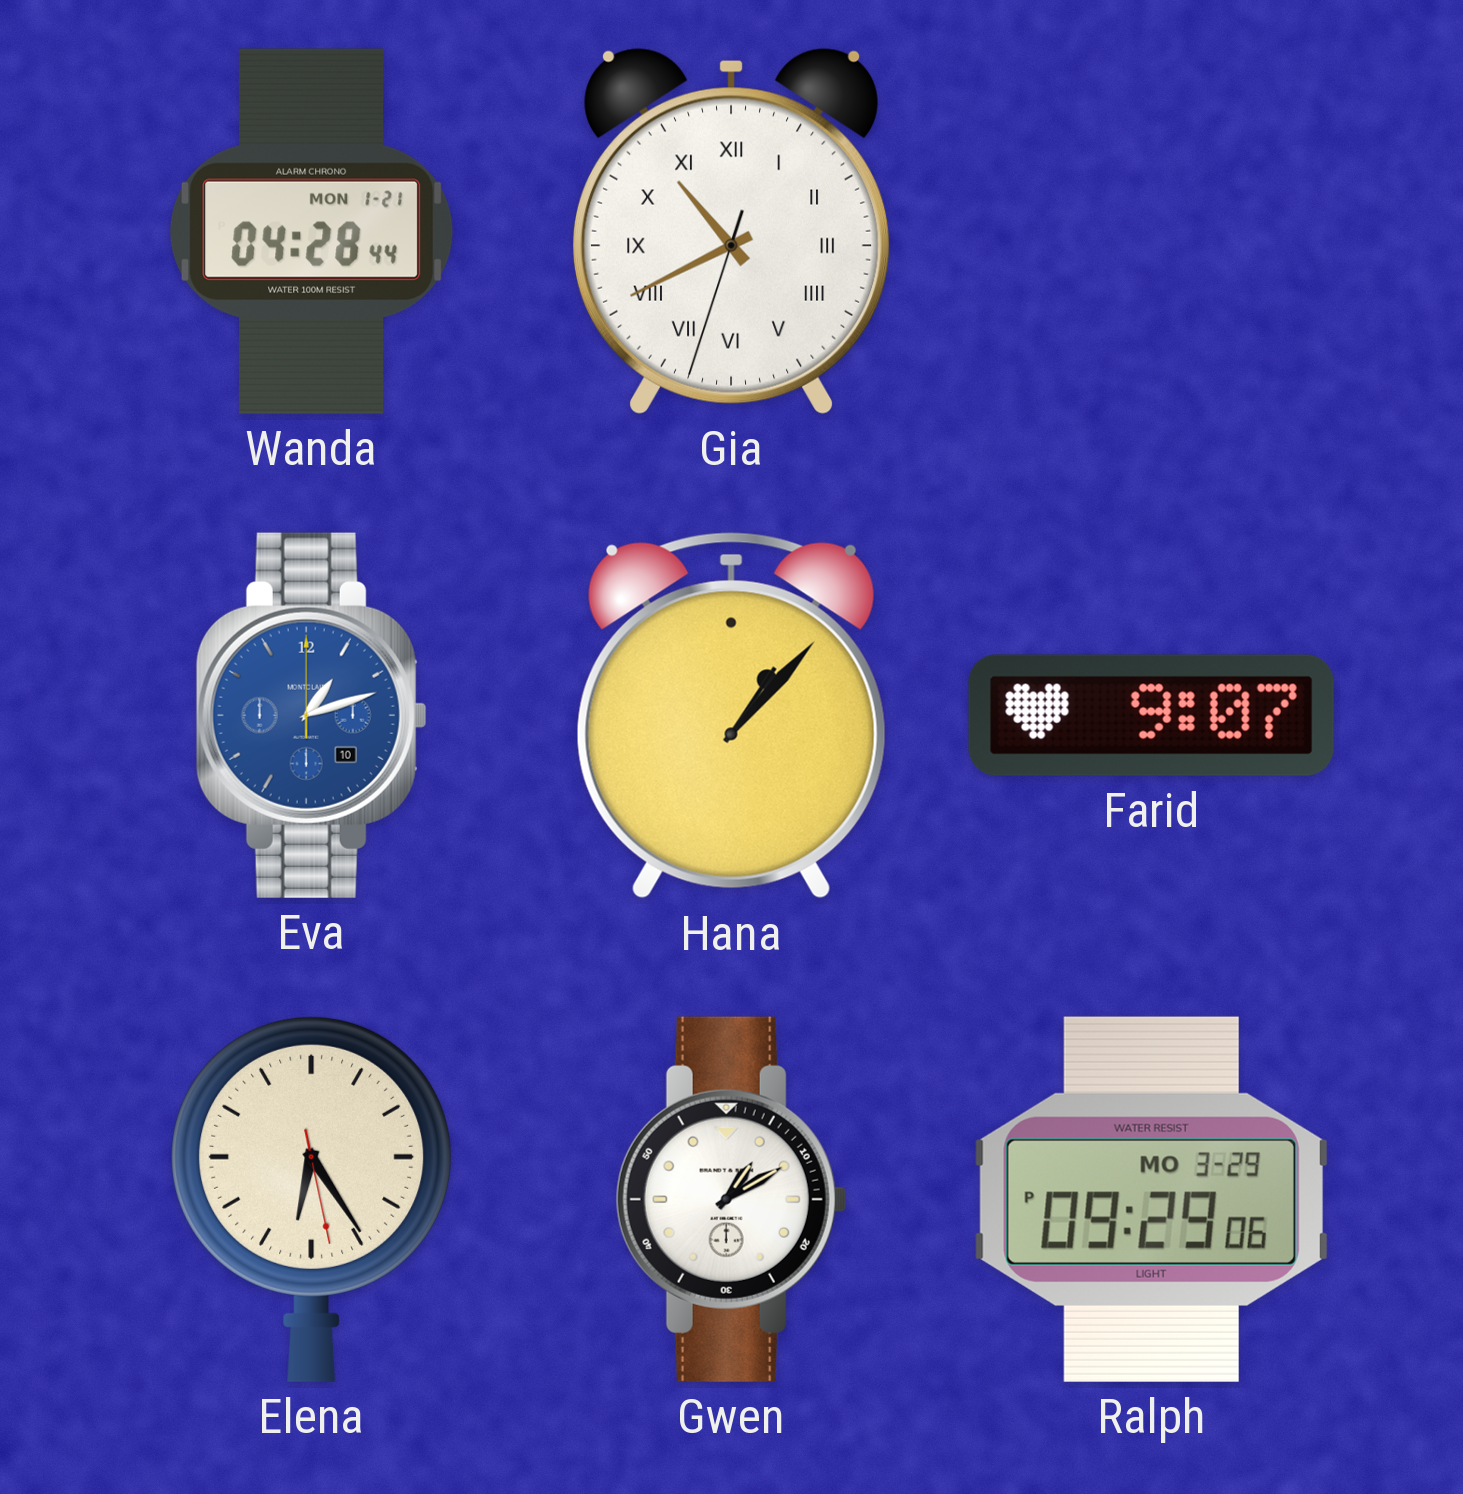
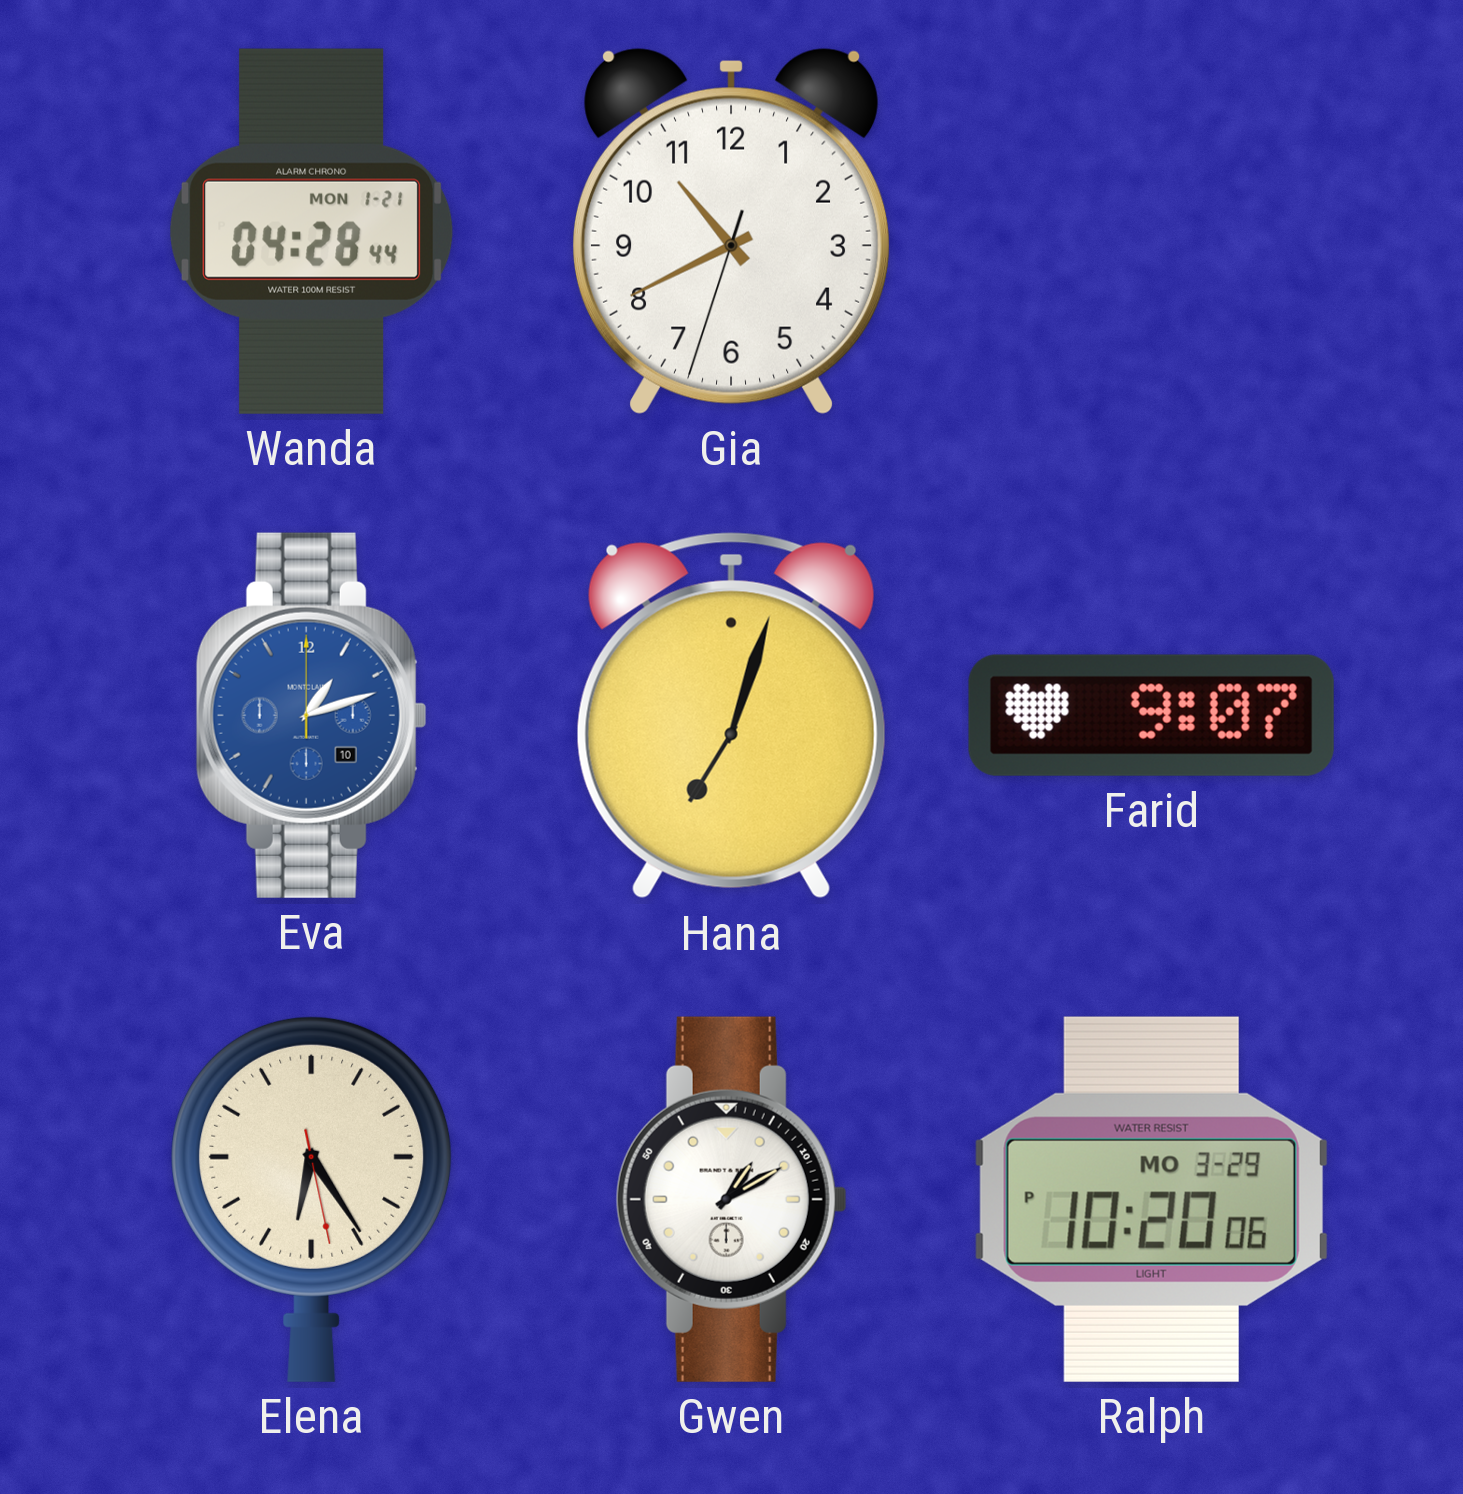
Gia numerals: Roman -> Arabic
Hana: 1:07 -> 7:03
Ralph: 09:29 -> 10:20
